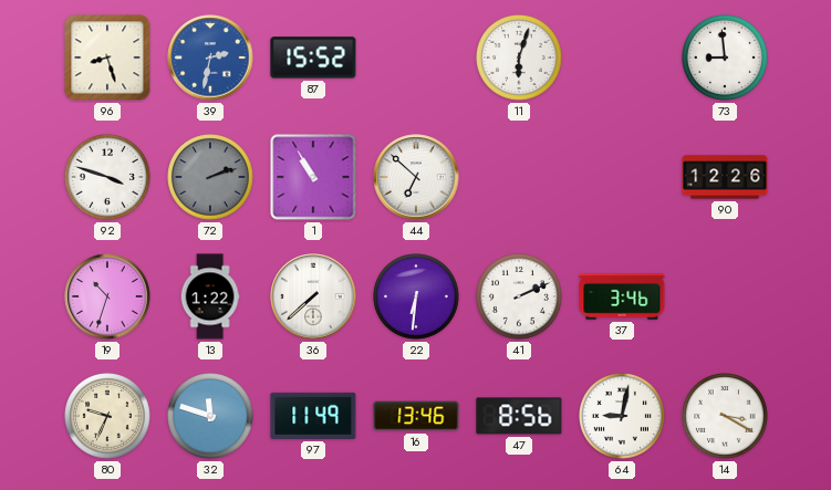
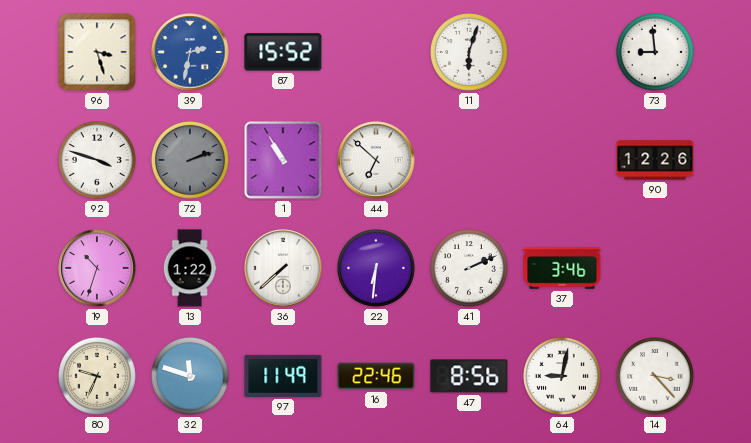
96: 8:27 -> 3:27
16: 13:46 -> 22:46
14: 3:20 -> 3:23
